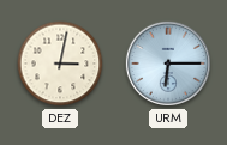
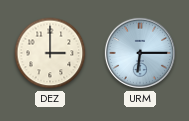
DEZ: 3:02 -> 3:00
